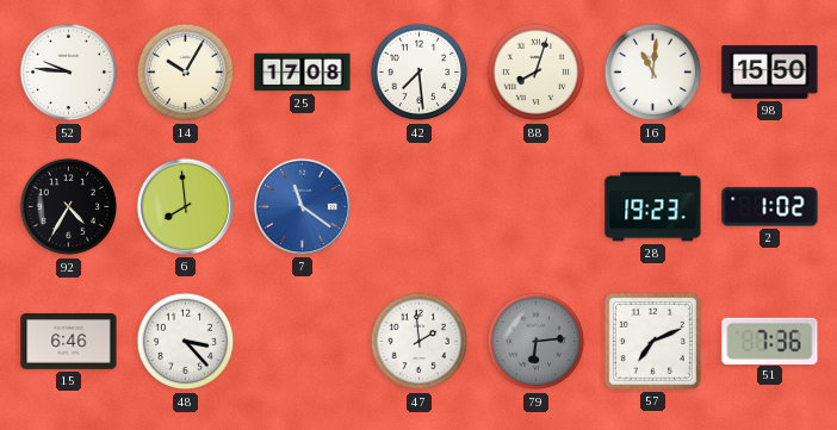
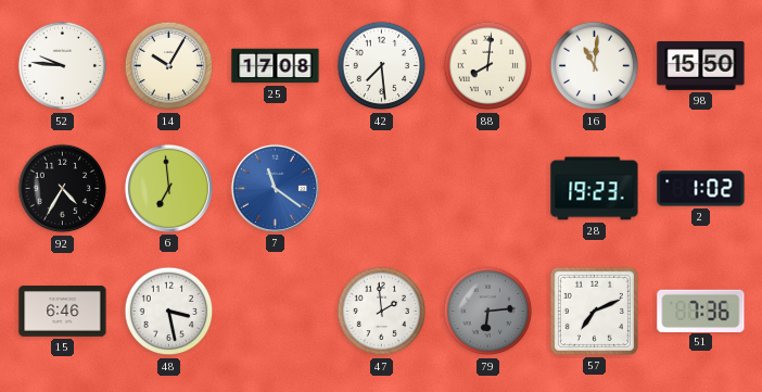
88: 8:03 -> 8:01
6: 7:59 -> 6:59
48: 3:23 -> 3:28
